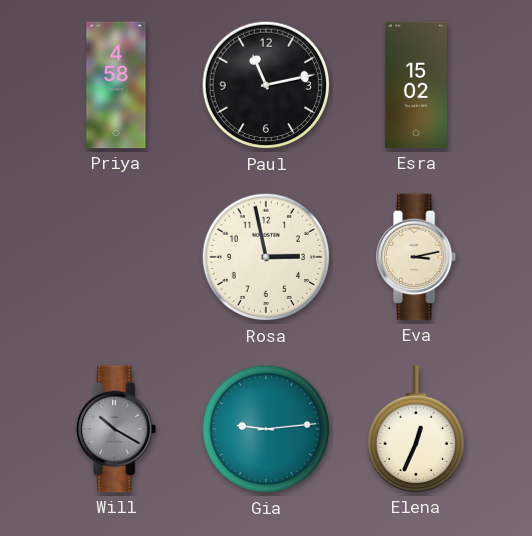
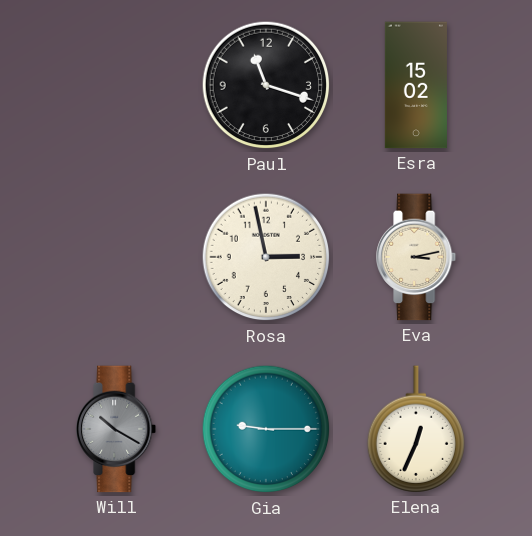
Priya: 4:58 -> none
Paul: 11:13 -> 11:18
Gia: 9:14 -> 9:15
